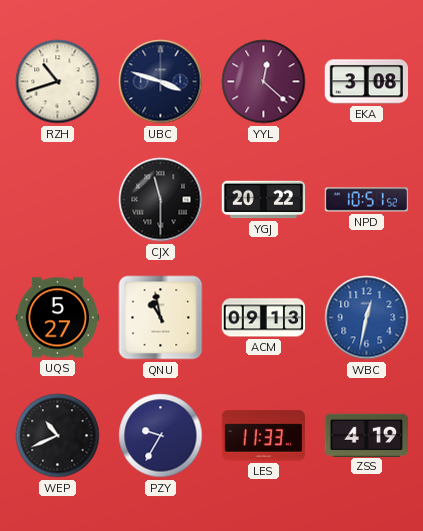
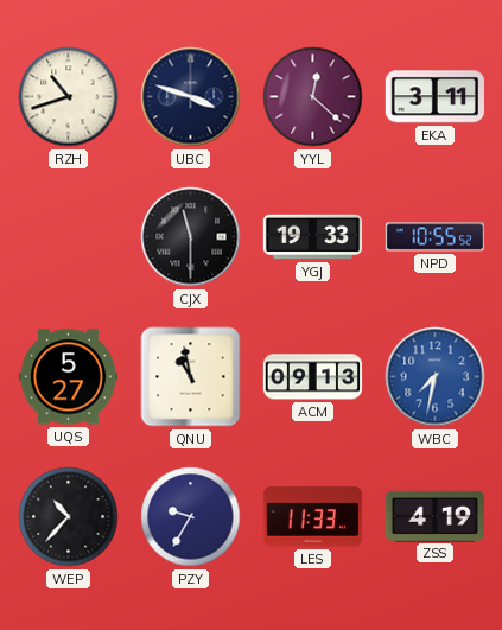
EKA: 3:08 -> 3:11
YGJ: 20:22 -> 19:33
NPD: 10:51 -> 10:55
WBC: 12:32 -> 7:32
WEP: 10:41 -> 10:37
